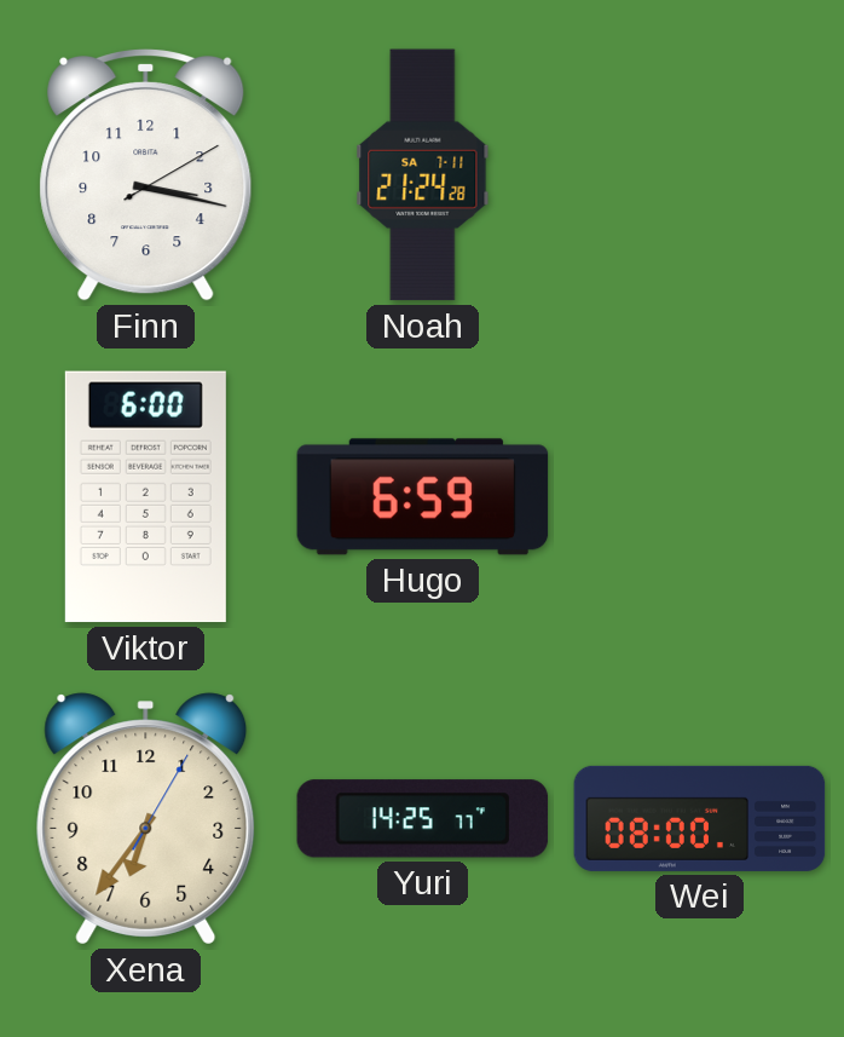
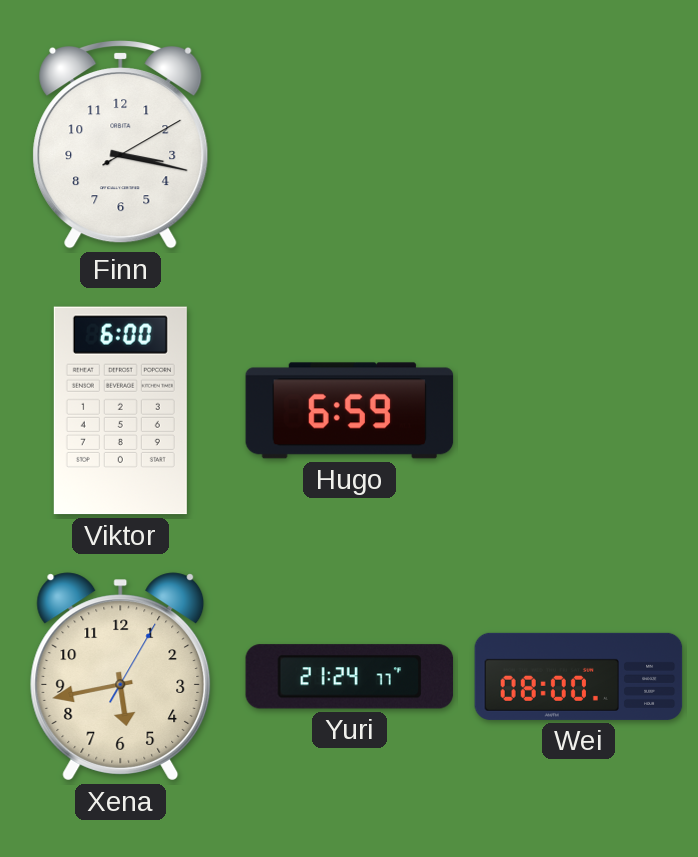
Noah: 21:24 -> none
Xena: 6:36 -> 5:43
Yuri: 14:25 -> 21:24
